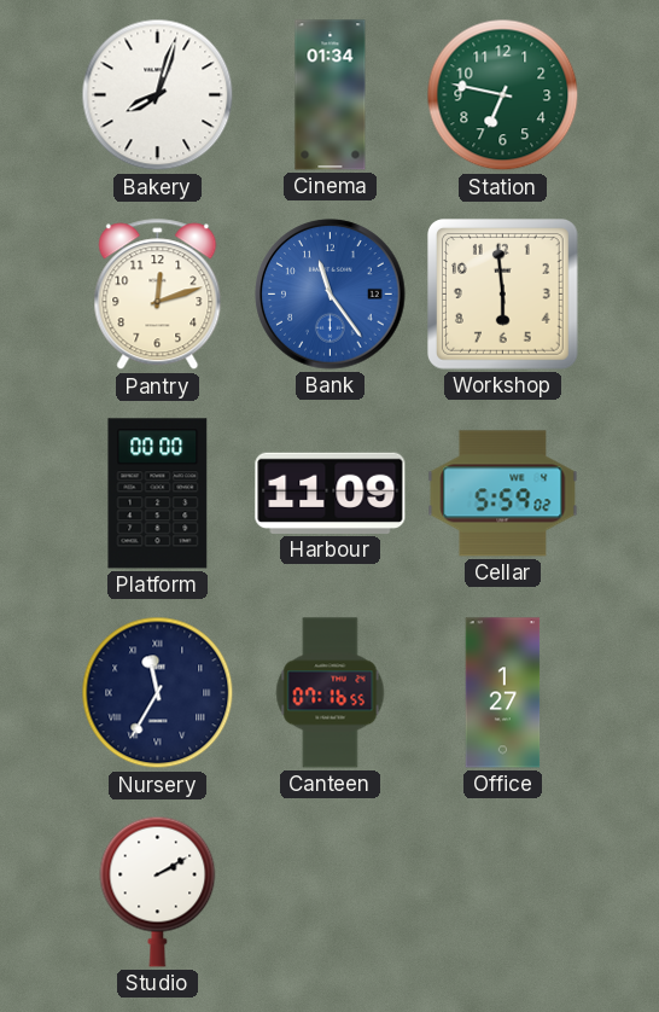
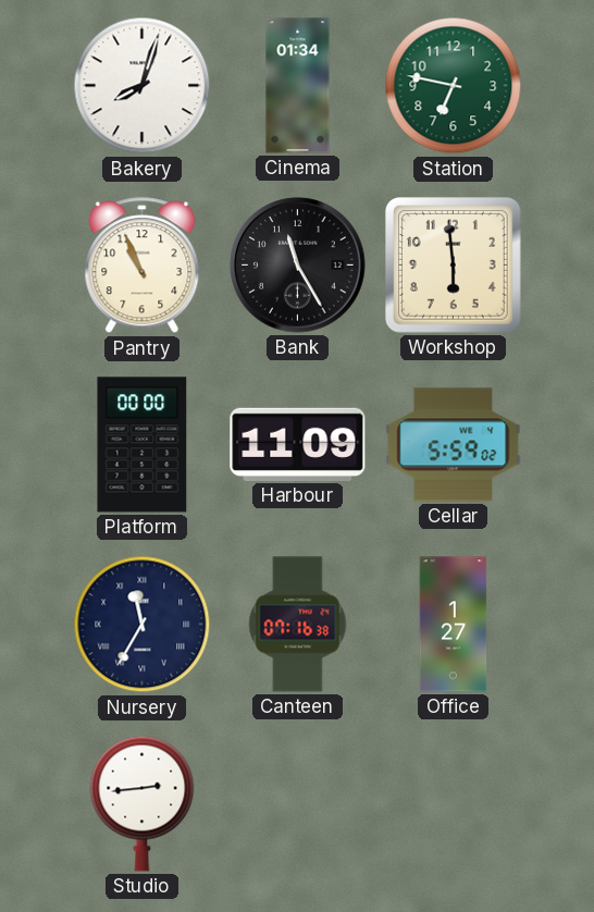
Pantry: 12:12 -> 10:56
Bank: 11:24 -> 11:25
Bank dial: blue -> black
Canteen: 07:16:55 -> 07:16:38
Studio: 2:10 -> 2:44
